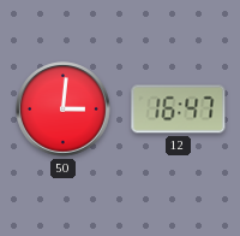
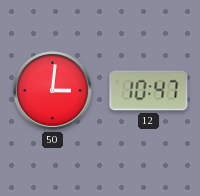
12: 16:47 -> 10:47
